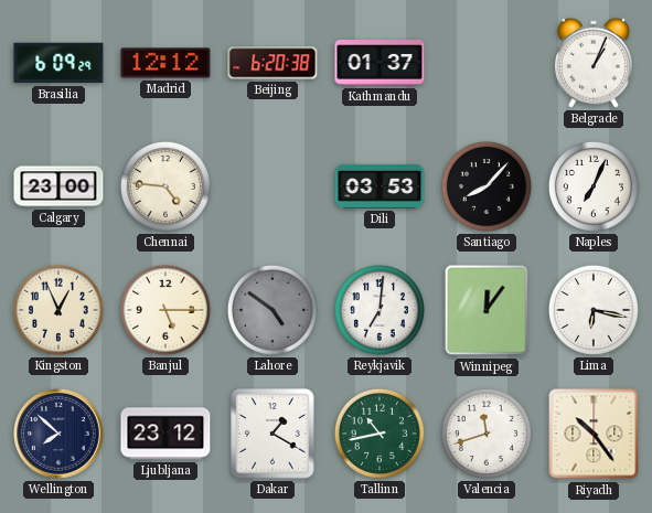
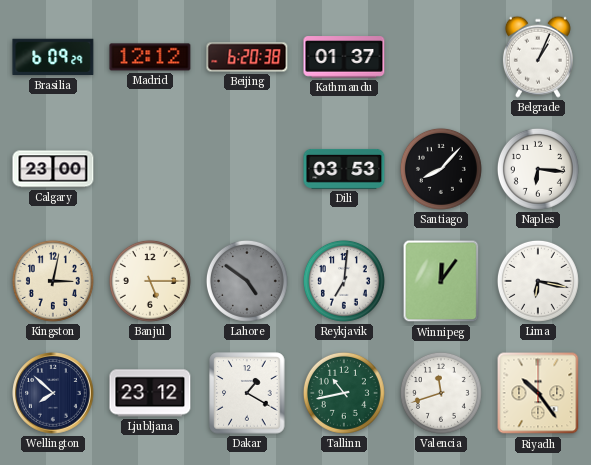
Chennai: 4:46 -> none
Naples: 7:04 -> 6:16
Kingston: 12:56 -> 3:02
